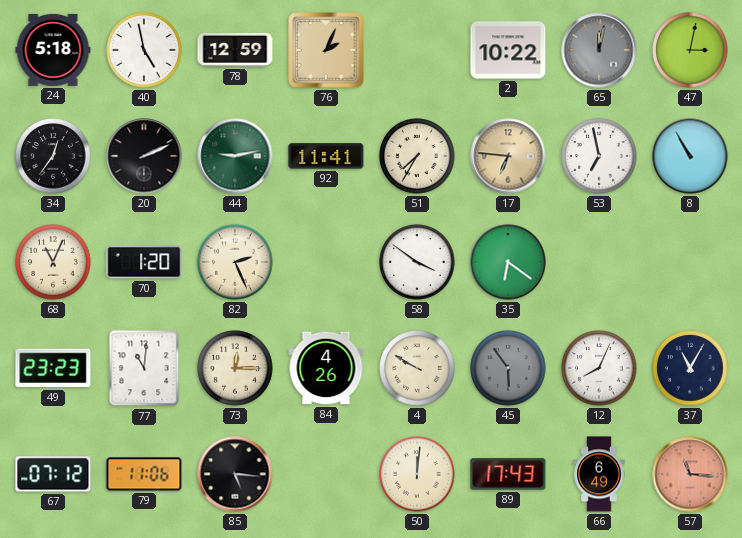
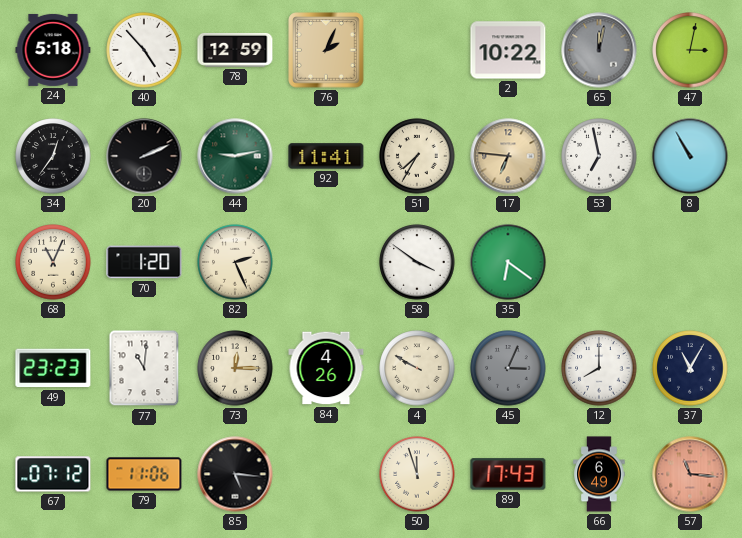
40: 4:58 -> 4:53
45: 5:54 -> 3:04
12: 8:04 -> 8:00
50: 12:01 -> 11:57
